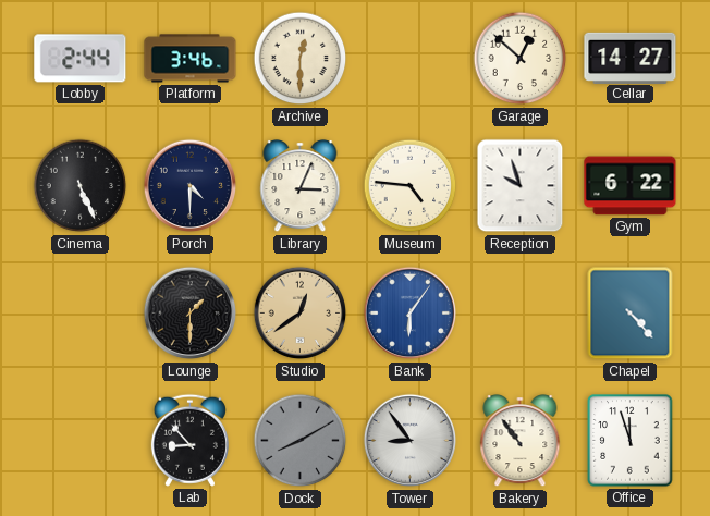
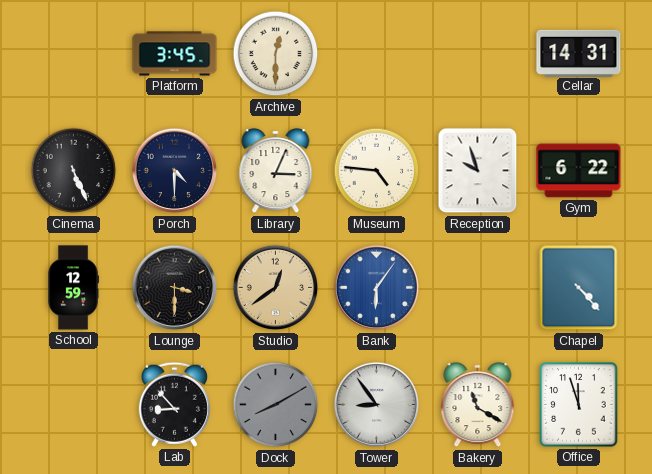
Lobby: 2:44 -> none
Platform: 3:46 -> 3:45
Garage: 12:52 -> none
Cellar: 14:27 -> 14:31
School: none -> 12:59
Lounge: 1:30 -> 3:30
Bakery: 10:54 -> 11:20
